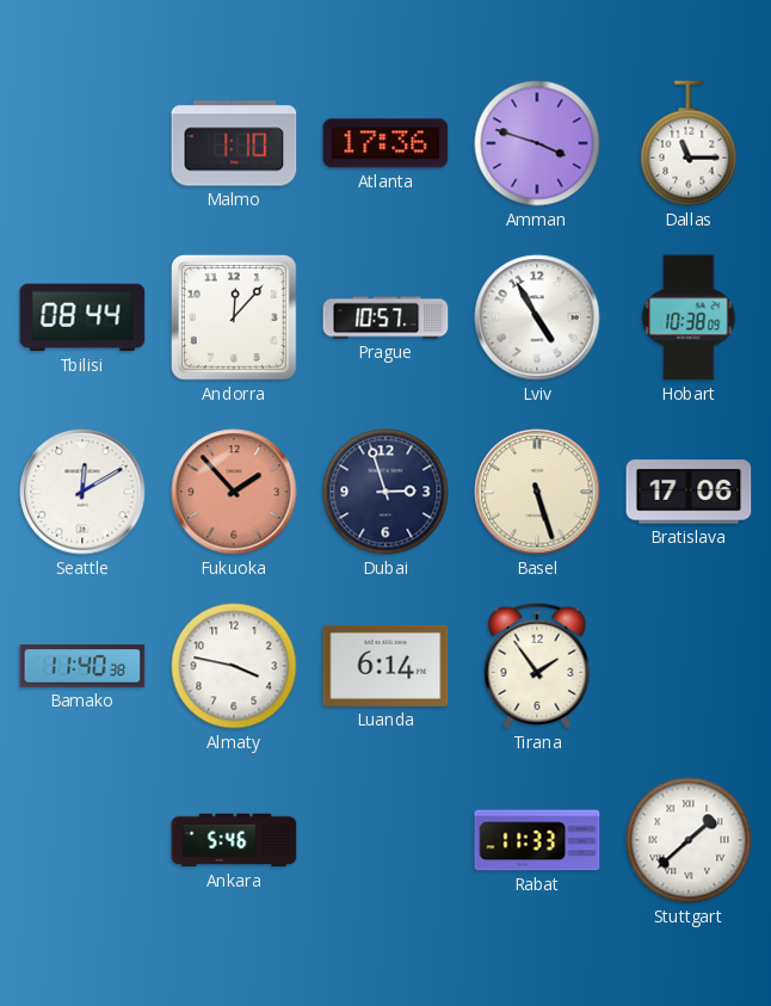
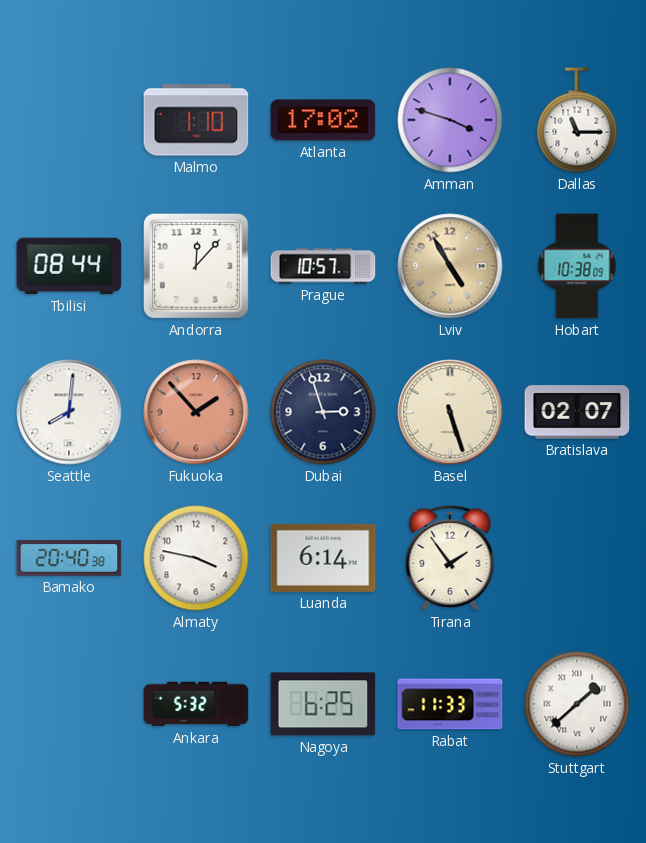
Atlanta: 17:36 -> 17:02
Lviv dial: white -> champagne
Seattle: 12:10 -> 8:01
Bratislava: 17:06 -> 02:07
Bamako: 11:40 -> 20:40
Ankara: 5:46 -> 5:32
Nagoya: none -> 6:25
